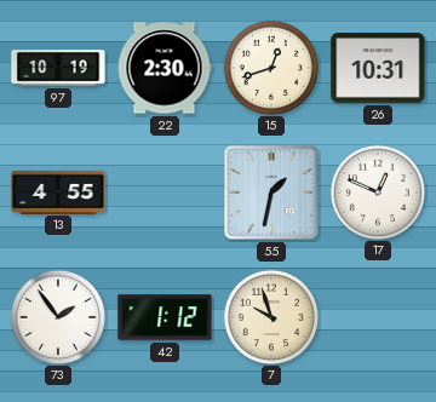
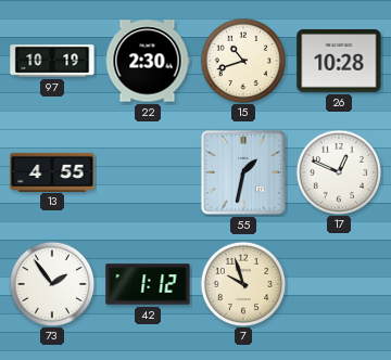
15: 12:42 -> 10:42
26: 10:31 -> 10:28
